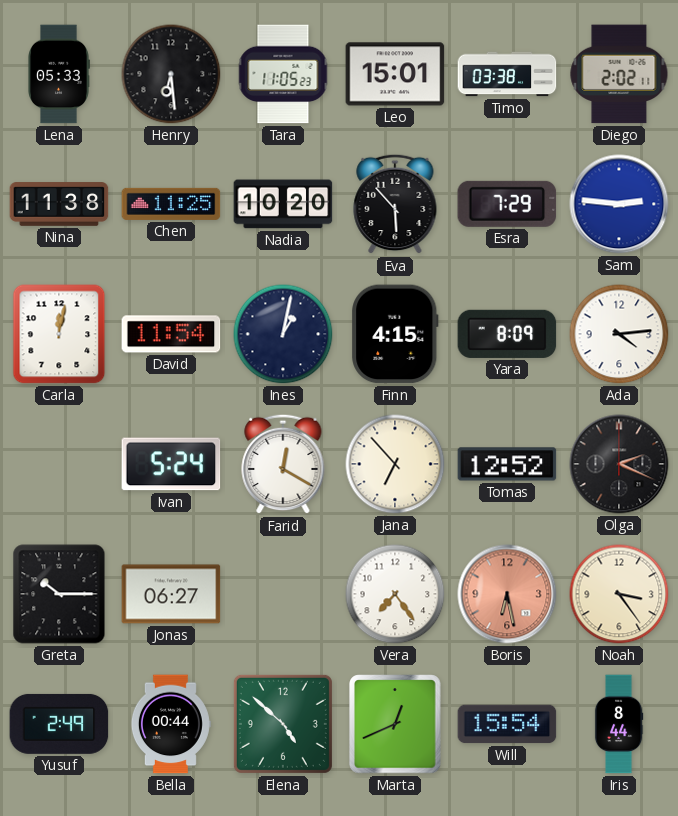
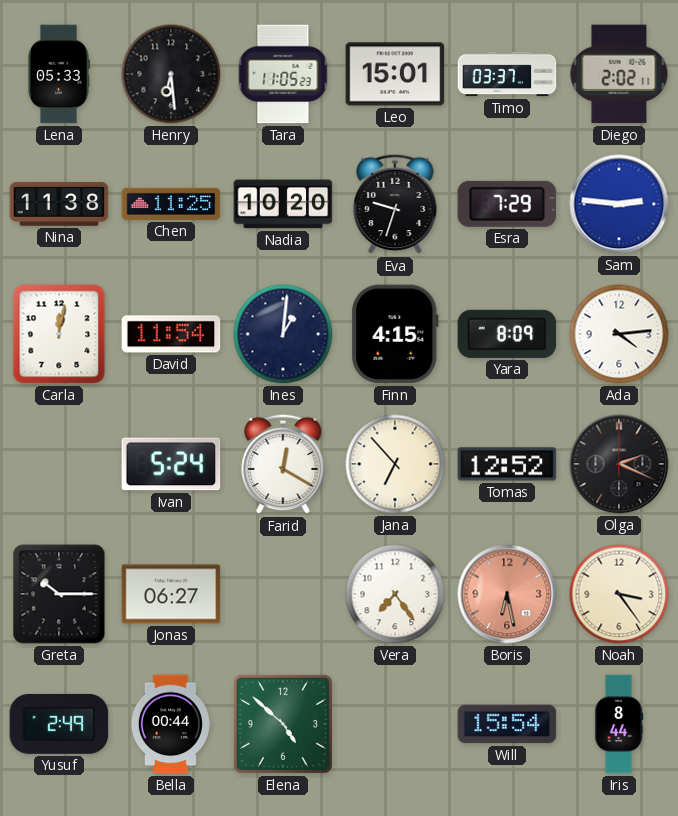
Timo: 03:38 -> 03:37
Eva: 5:53 -> 9:33
Ines: 1:02 -> 1:01
Marta: 12:41 -> none
